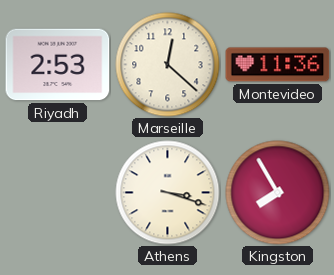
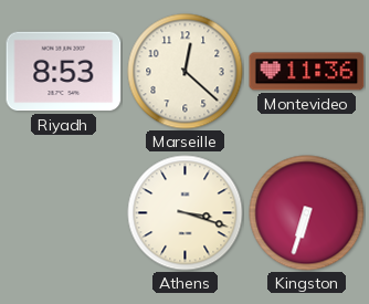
Riyadh: 2:53 -> 8:53
Kingston: 7:55 -> 6:33
